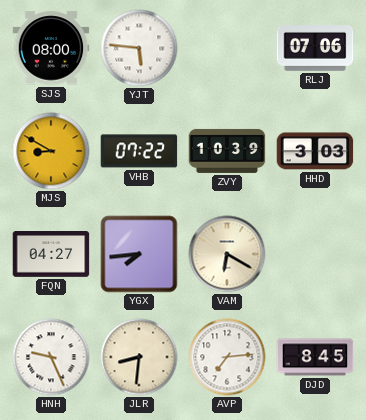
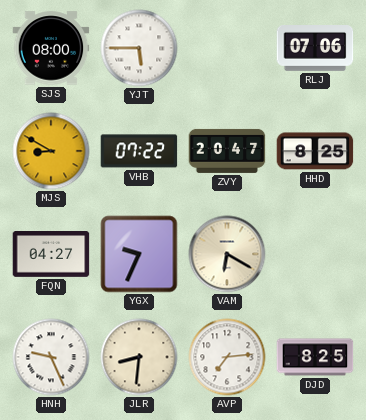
YJT: 5:46 -> 5:45
ZVY: 10:39 -> 20:47
HHD: 3:03 -> 8:25
YGX: 7:44 -> 9:34
DJD: 8:45 -> 8:25
